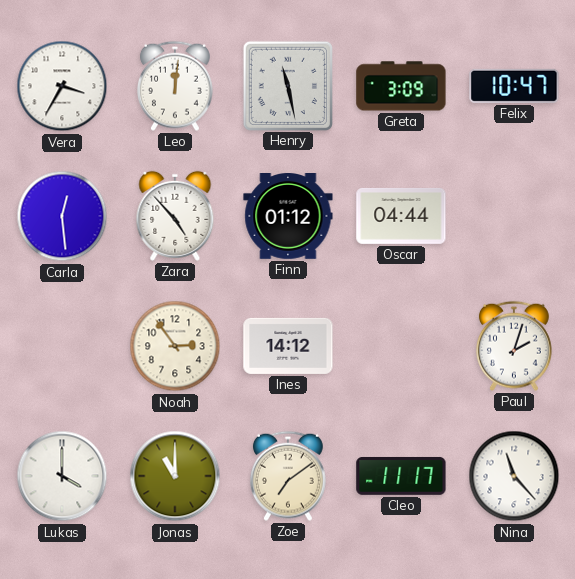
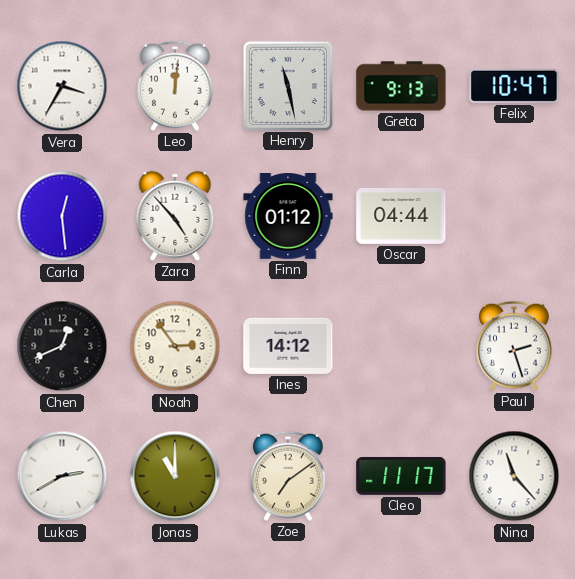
Greta: 3:09 -> 9:13
Chen: none -> 12:41
Paul: 2:03 -> 2:27
Lukas: 4:00 -> 2:40
